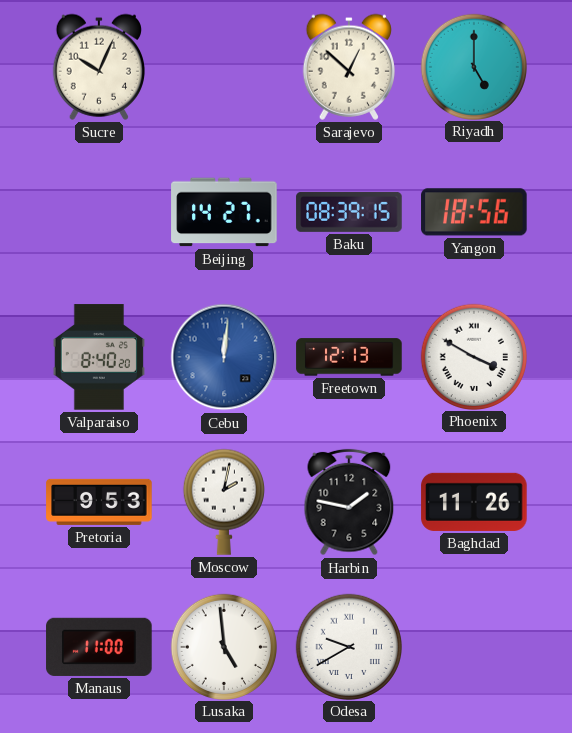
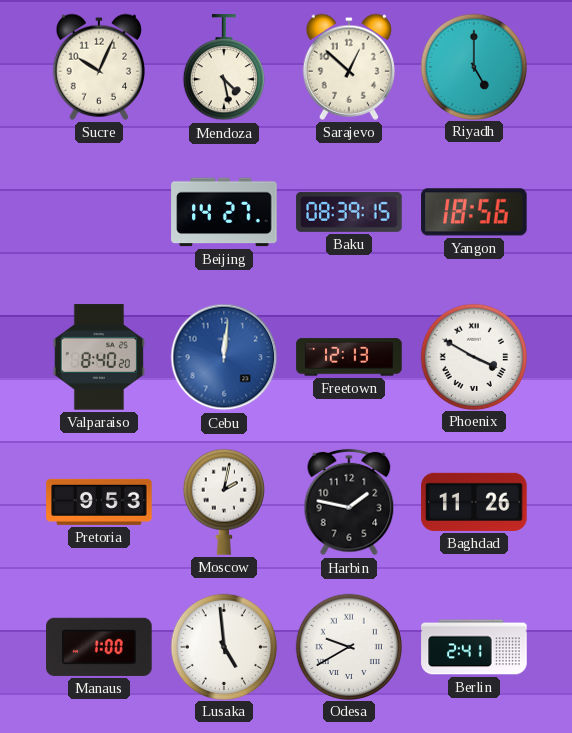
Mendoza: none -> 4:28
Manaus: 11:00 -> 1:00
Berlin: none -> 2:41
